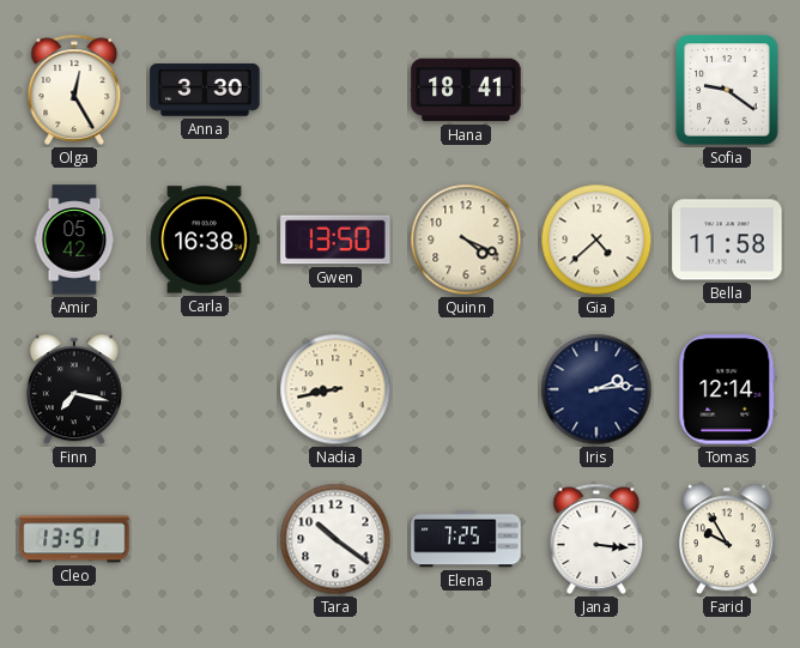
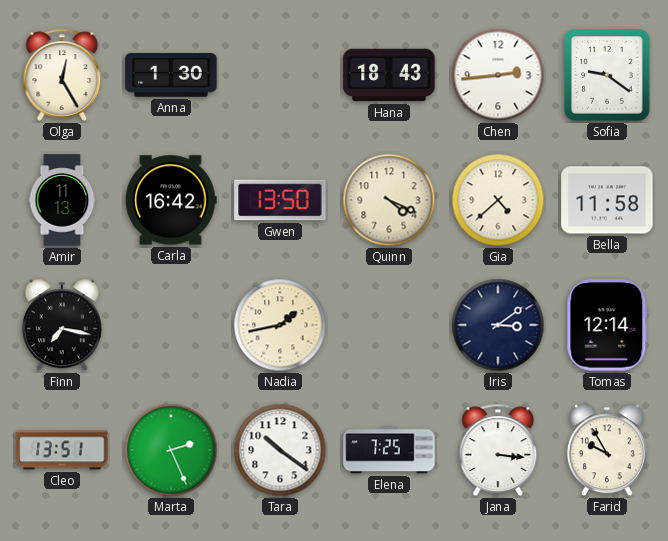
Anna: 3:30 -> 1:30
Hana: 18:41 -> 18:43
Chen: none -> 2:44
Amir: 05:42 -> 11:13
Carla: 16:38 -> 16:42
Nadia: 8:43 -> 1:43
Iris: 2:14 -> 3:09
Marta: none -> 2:26
